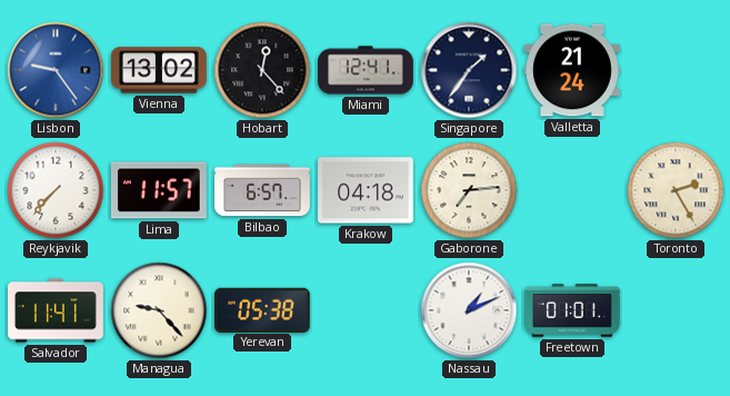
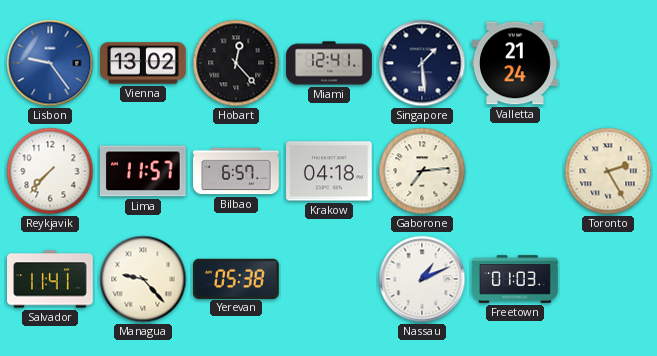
Singapore: 1:36 -> 1:29
Freetown: 01:01 -> 01:03
